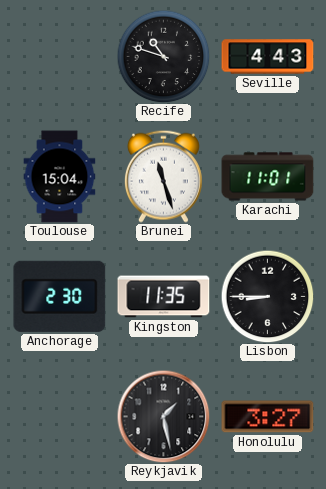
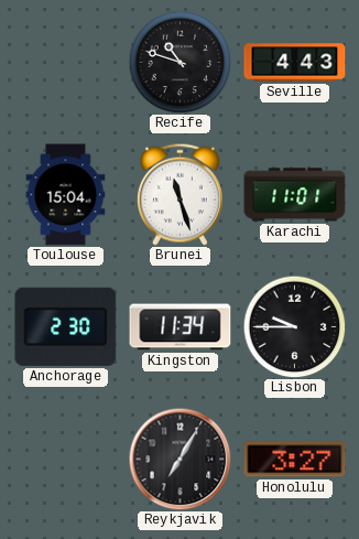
Kingston: 11:35 -> 11:34
Lisbon: 8:45 -> 9:45
Reykjavik: 1:28 -> 7:05
